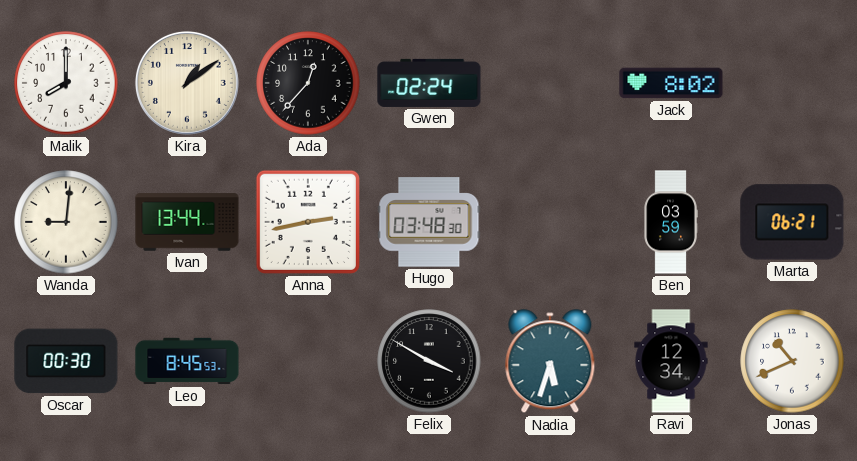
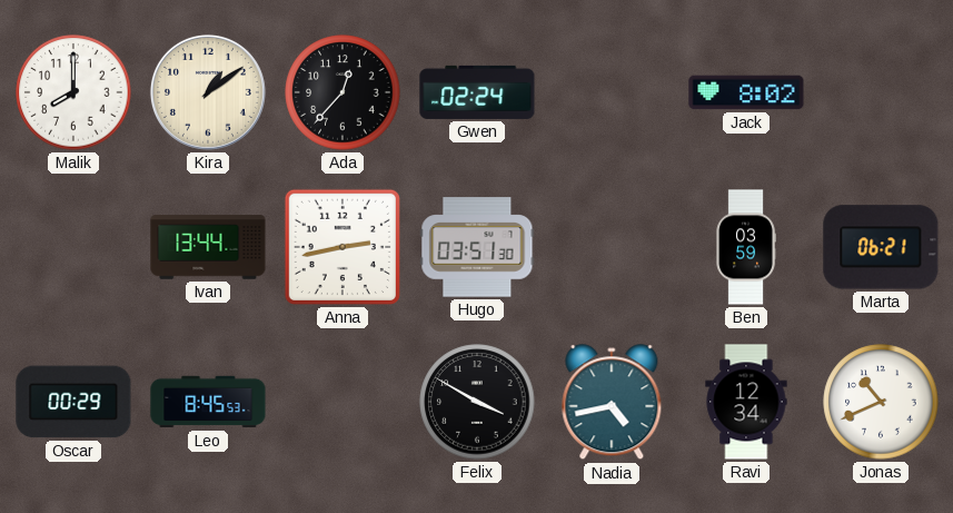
Wanda: 9:01 -> none
Hugo: 03:48 -> 03:51
Oscar: 00:30 -> 00:29
Nadia: 5:33 -> 4:43
